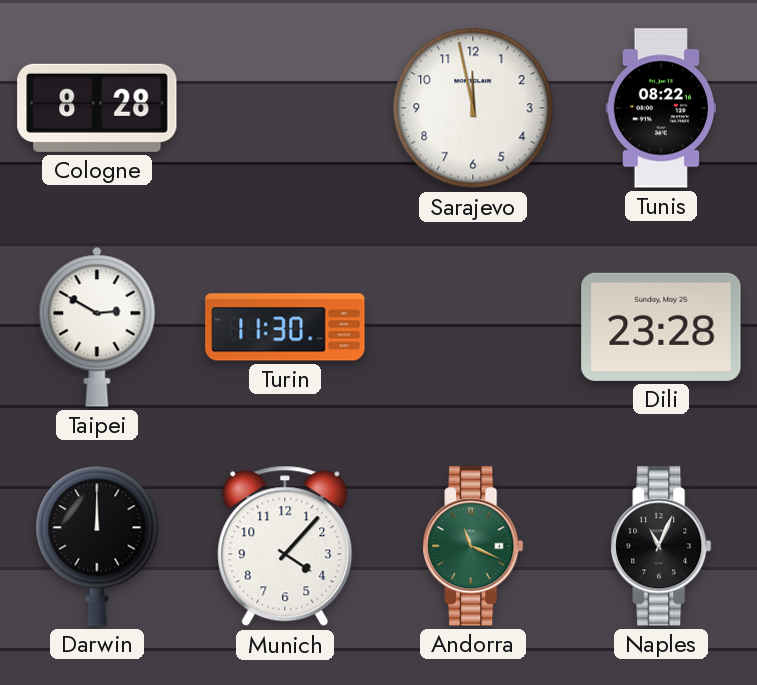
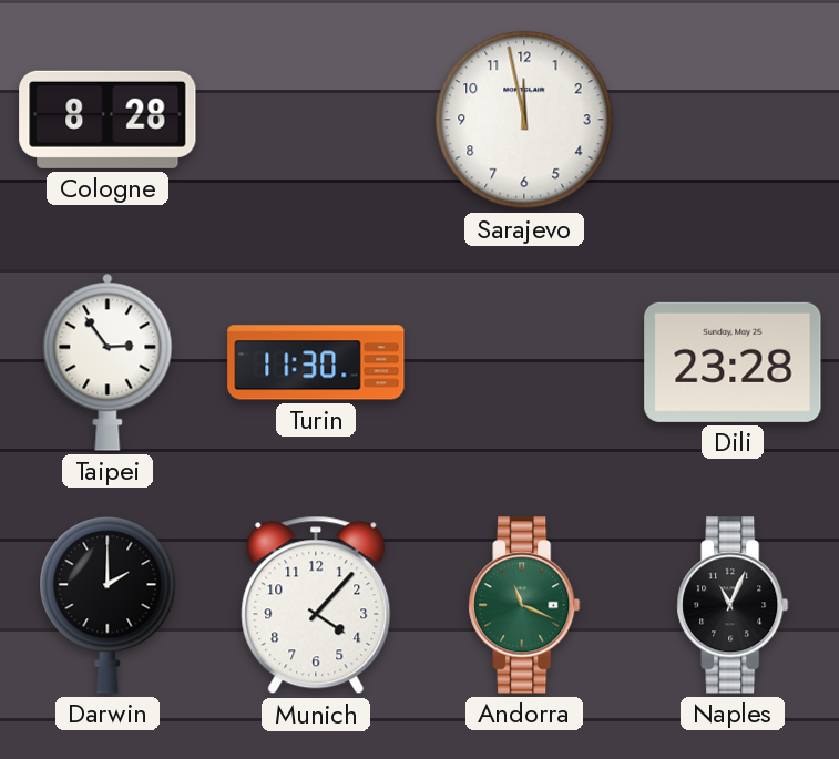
Tunis: 08:22 -> none
Taipei: 2:50 -> 2:54
Darwin: 12:00 -> 2:00
